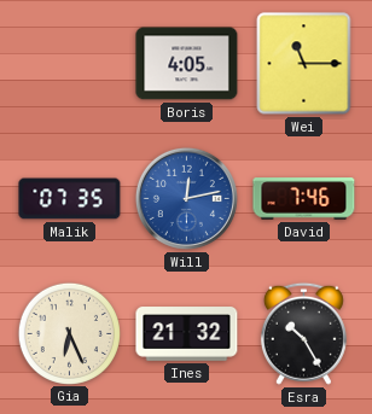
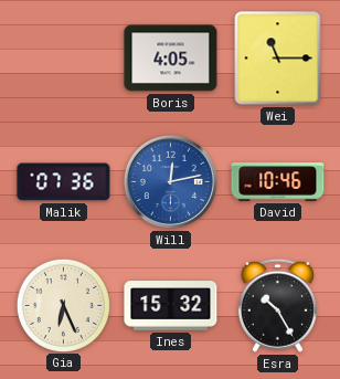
Malik: 07:35 -> 07:36
David: 7:46 -> 10:46
Ines: 21:32 -> 15:32
